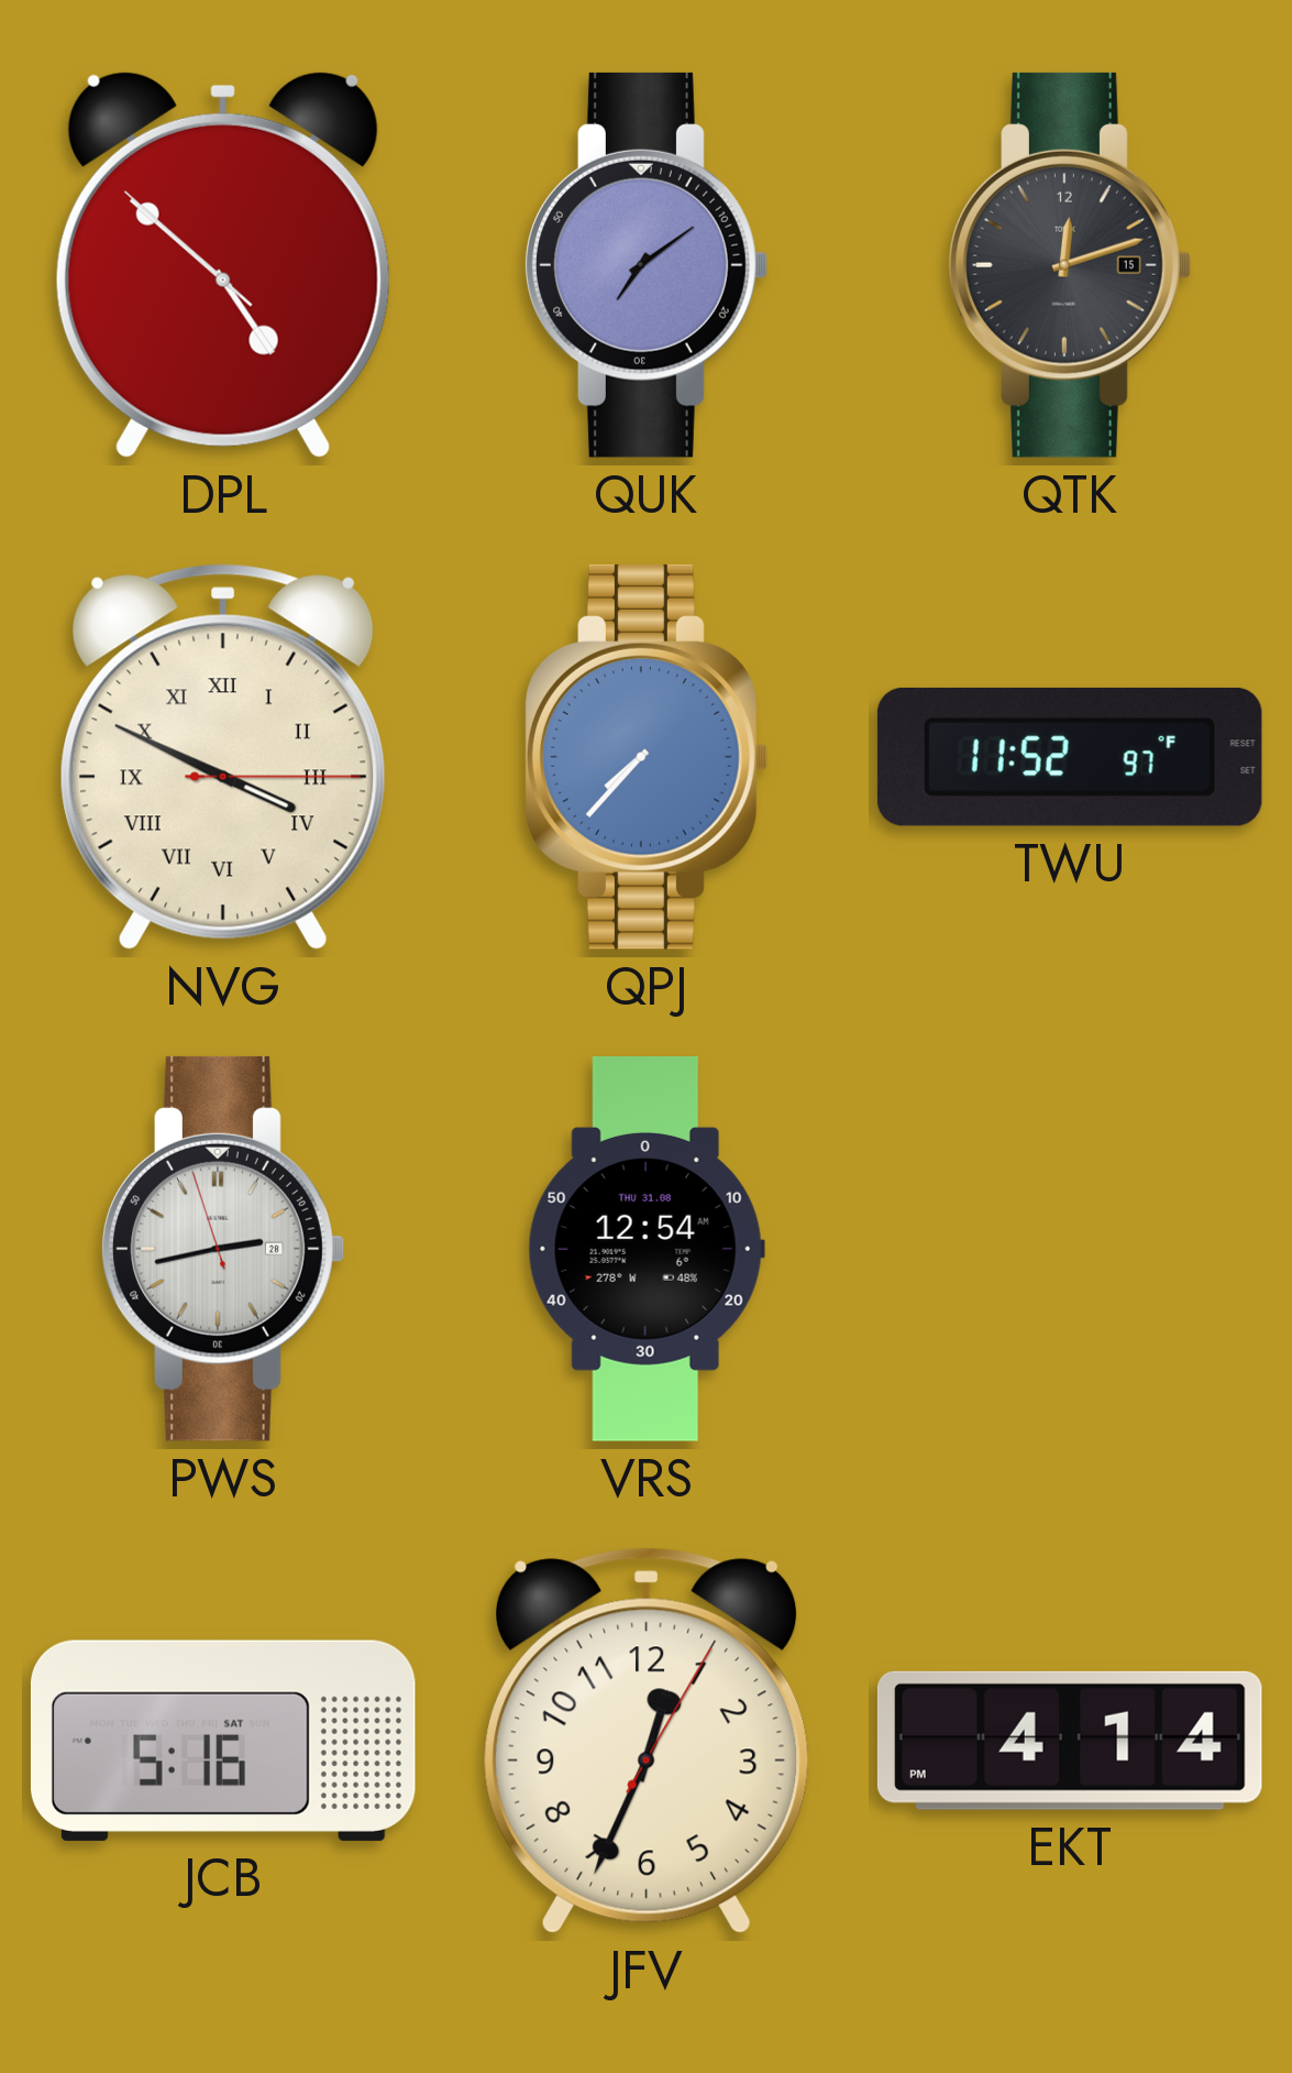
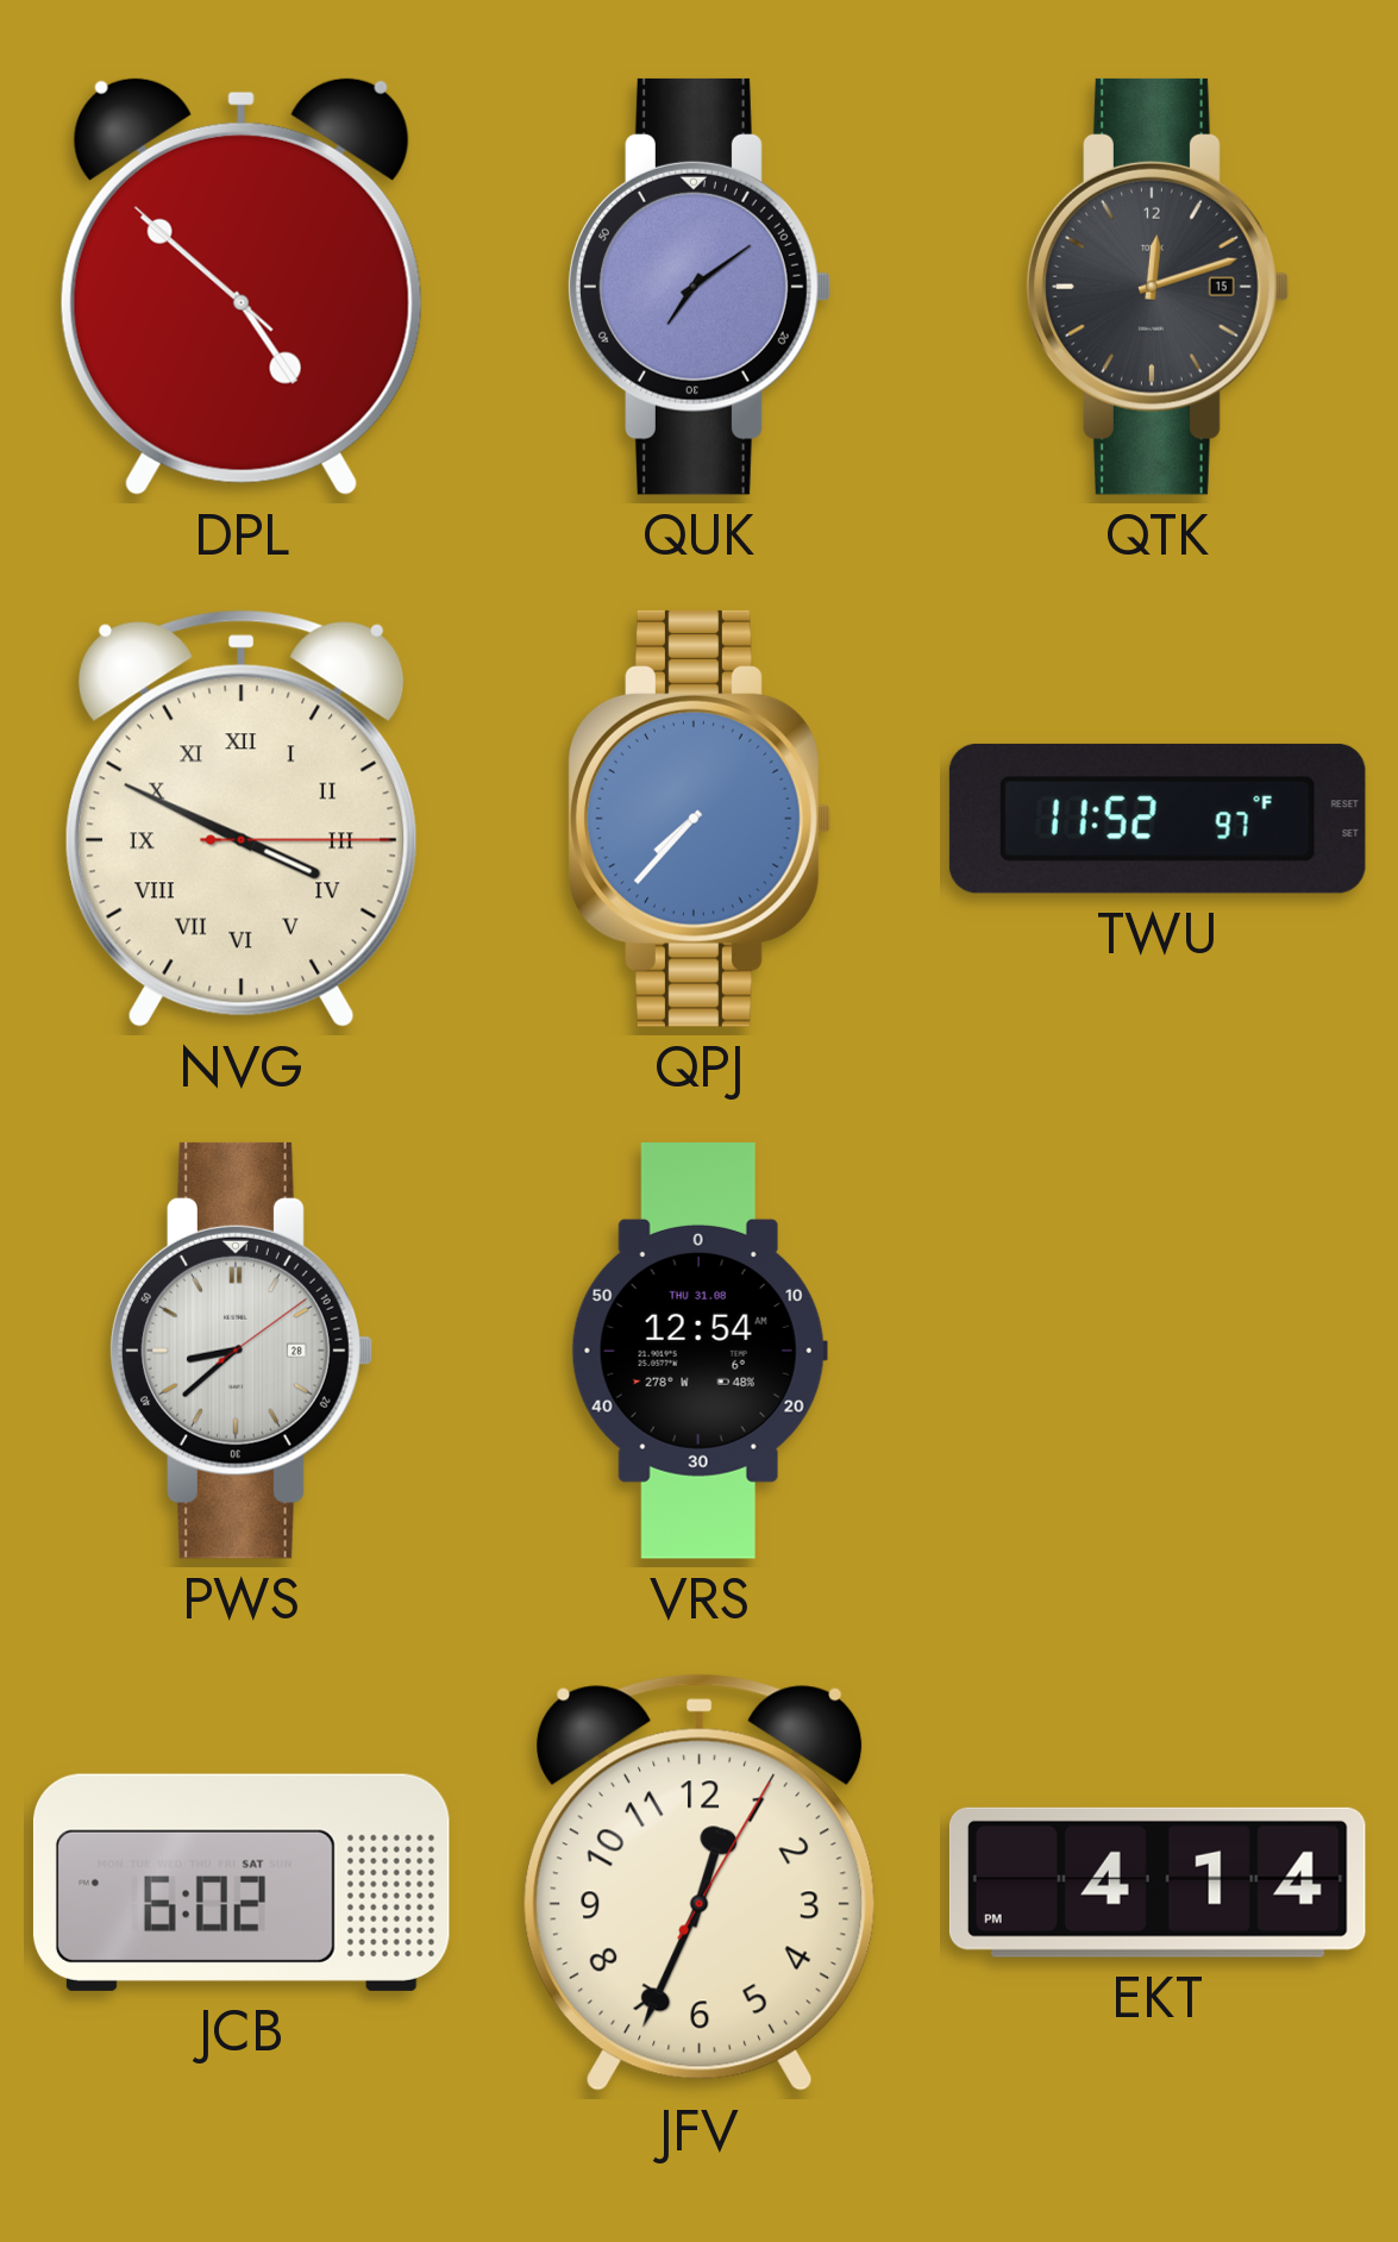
PWS: 2:42 -> 8:38
JCB: 5:16 -> 6:02
